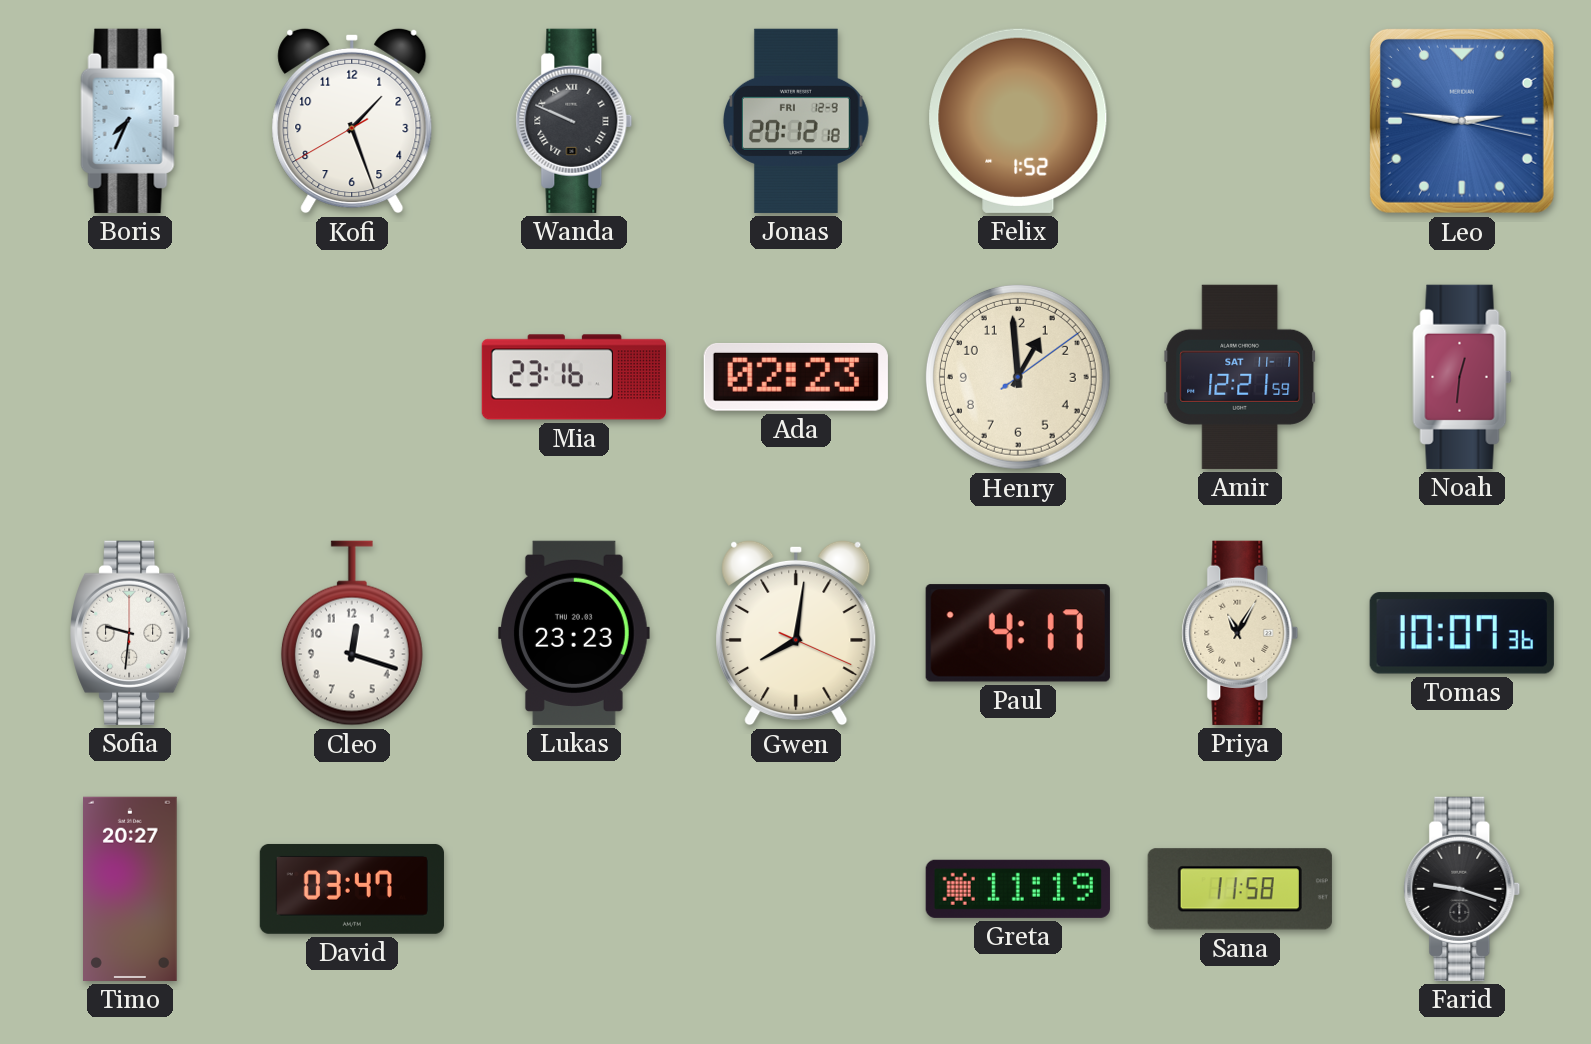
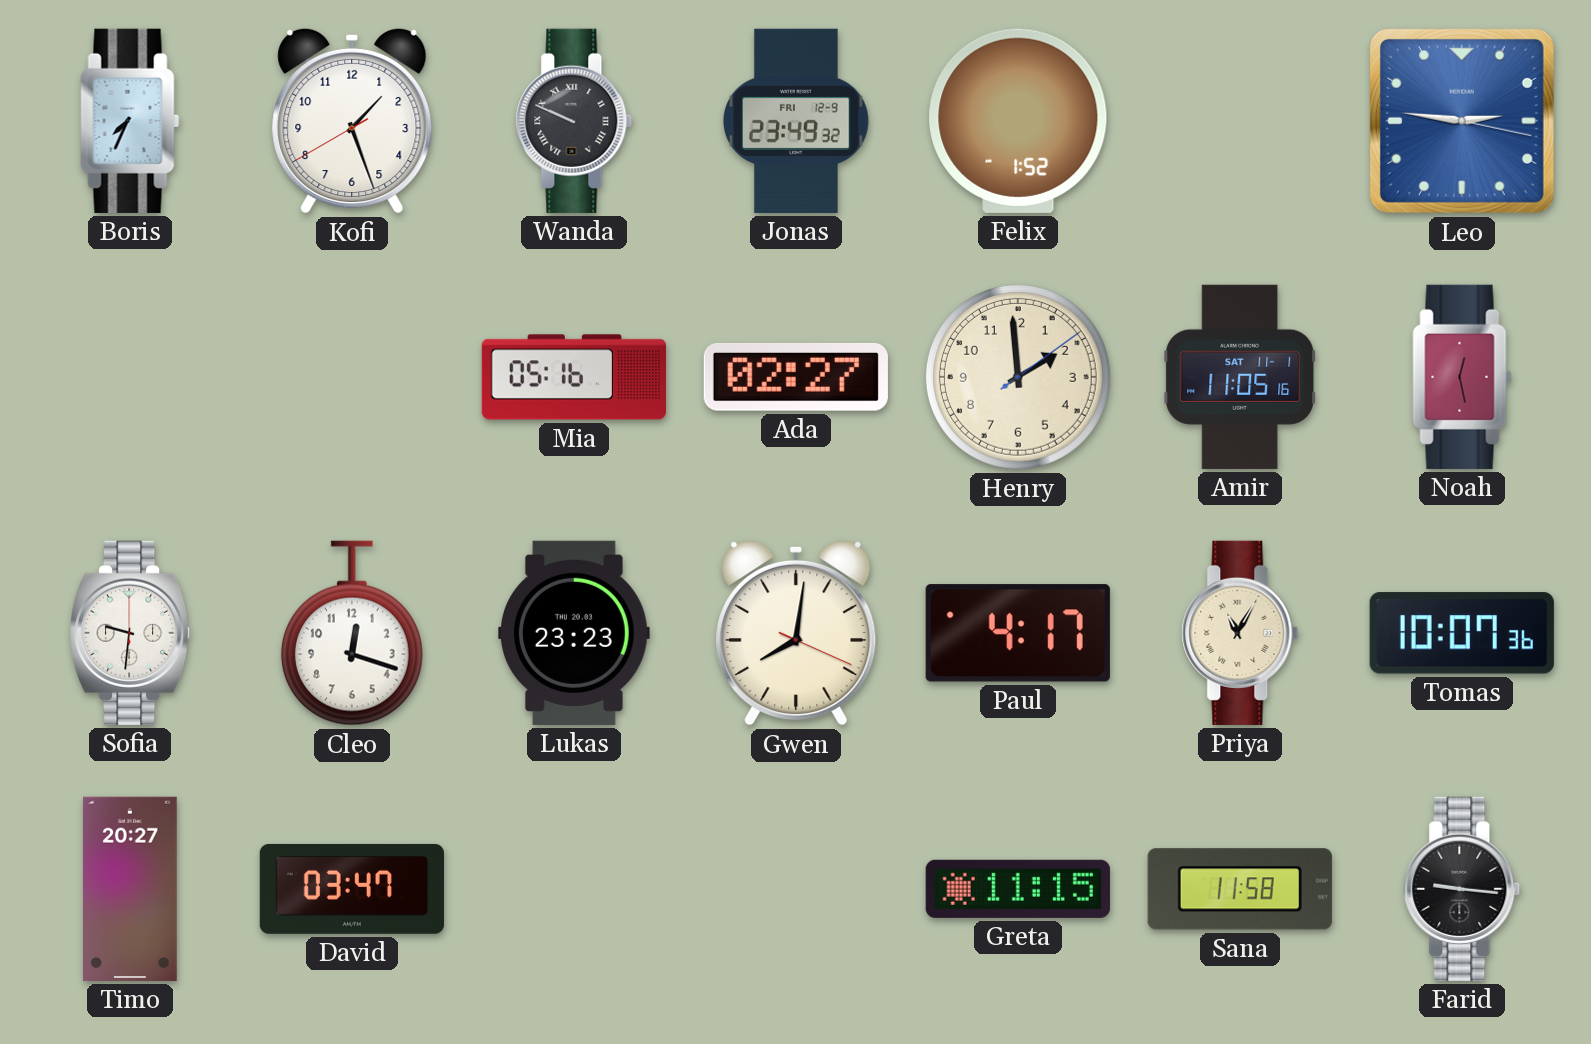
Jonas: 20:12 -> 23:49
Mia: 23:16 -> 05:16
Ada: 02:23 -> 02:27
Henry: 12:59 -> 1:59
Amir: 12:21 -> 11:05
Noah: 12:31 -> 12:28
Greta: 11:19 -> 11:15
Farid: 9:18 -> 9:16
